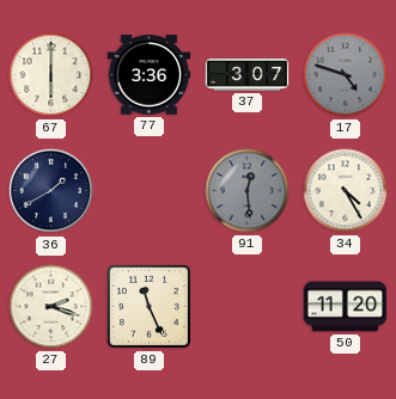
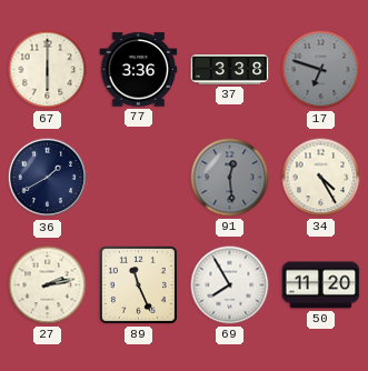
37: 3:07 -> 3:38
17: 4:48 -> 6:48
27: 2:18 -> 2:13
69: none -> 7:55
